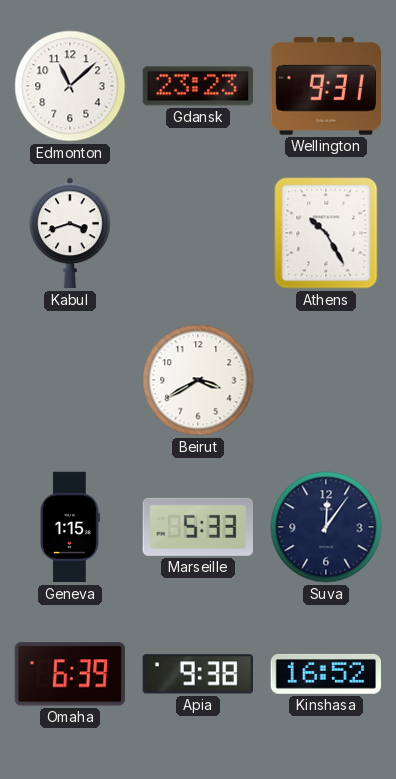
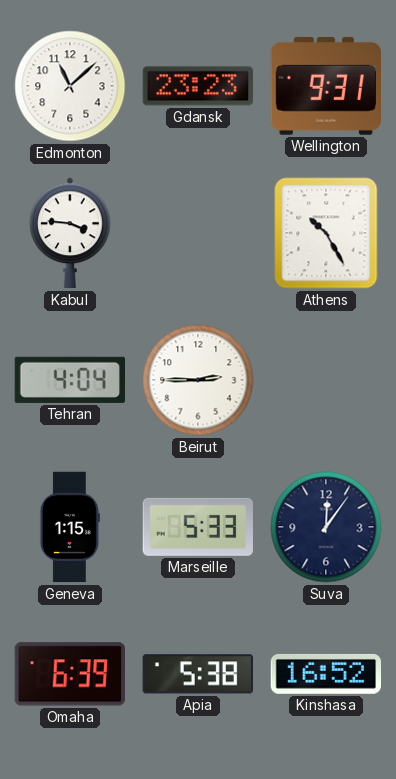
Kabul: 3:42 -> 3:46
Tehran: none -> 4:04
Beirut: 3:40 -> 2:45
Apia: 9:38 -> 5:38
